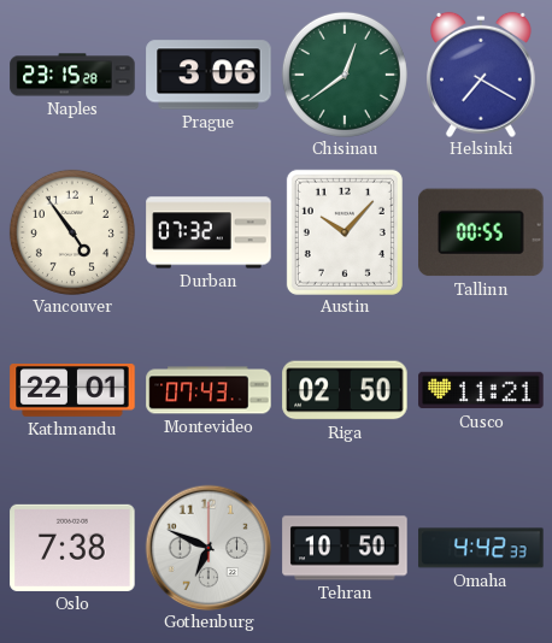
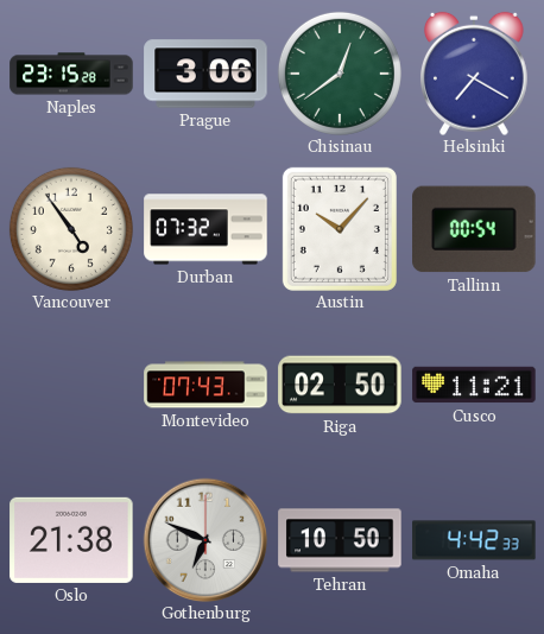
Tallinn: 00:55 -> 00:54
Kathmandu: 22:01 -> none
Oslo: 7:38 -> 21:38
